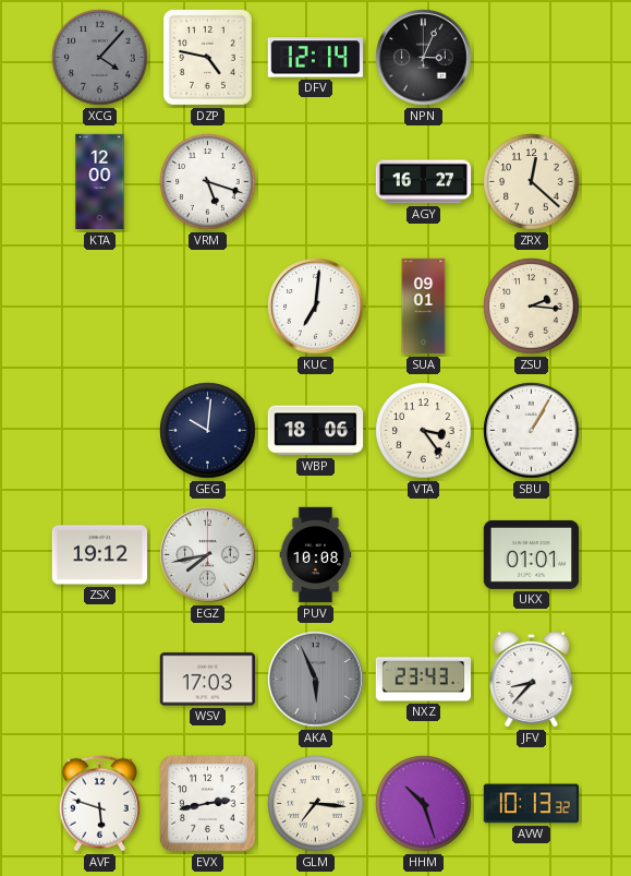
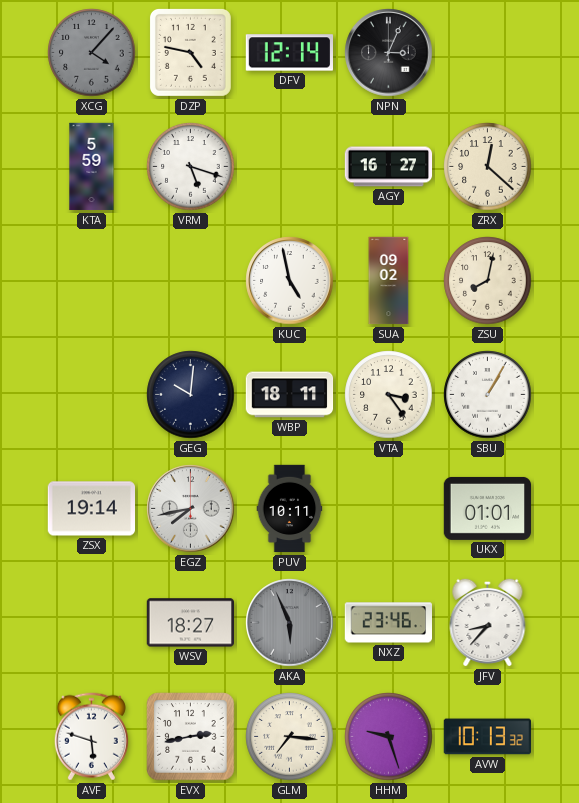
KTA: 12:00 -> 5:59
KUC: 7:01 -> 4:58
SUA: 09:01 -> 09:02
ZSU: 2:16 -> 8:02
WBP: 18:06 -> 18:11
ZSX: 19:12 -> 19:14
PUV: 10:08 -> 10:11
WSV: 17:03 -> 18:27
NXZ: 23:43 -> 23:46
HHM: 10:27 -> 9:27
